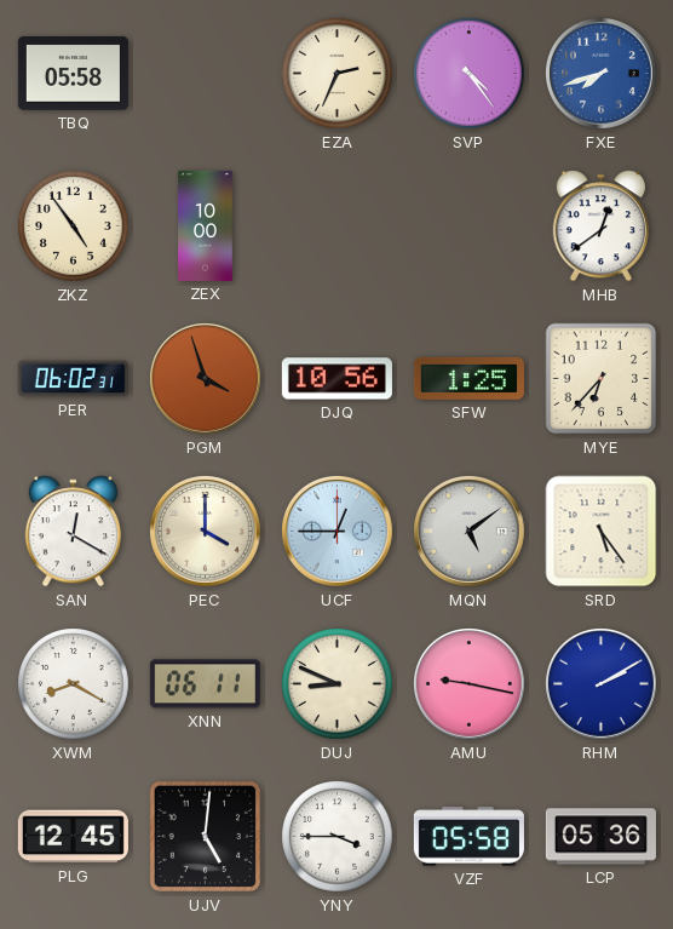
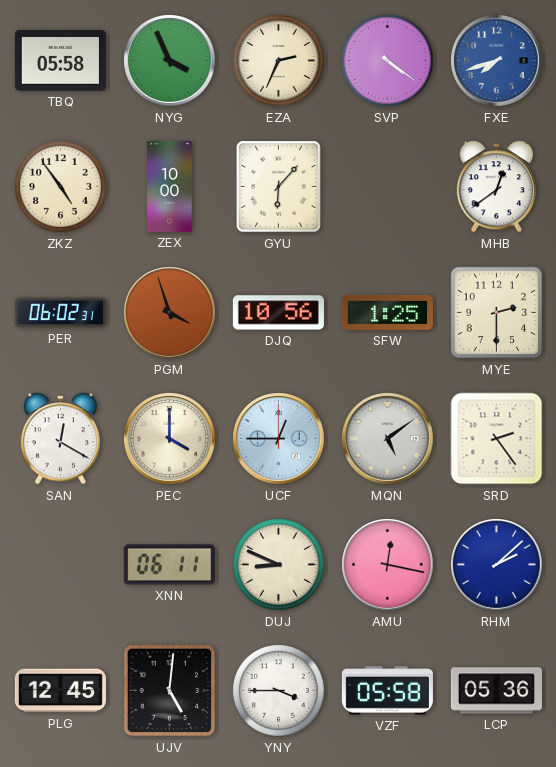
NYG: none -> 3:56
SVP: 4:24 -> 4:21
GYU: none -> 6:07
MYE: 6:37 -> 2:30
SRD: 5:24 -> 2:24
XWM: 8:20 -> none
AMU: 9:17 -> 12:17
RHM: 2:10 -> 2:08
